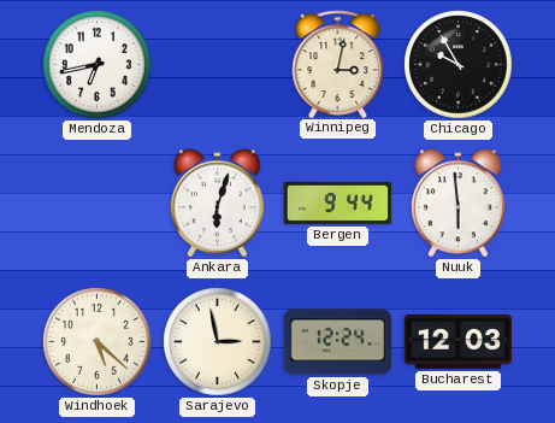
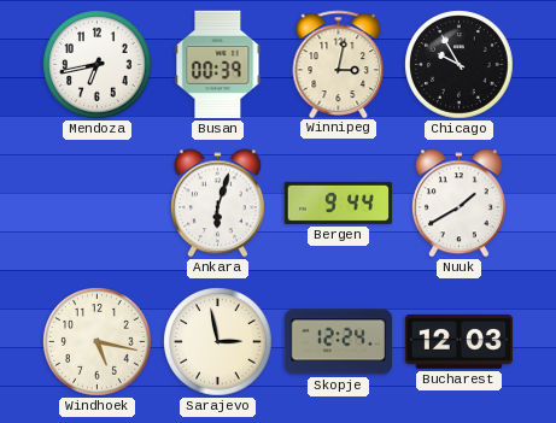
Busan: none -> 00:39
Nuuk: 5:59 -> 1:40
Windhoek: 5:22 -> 5:17
